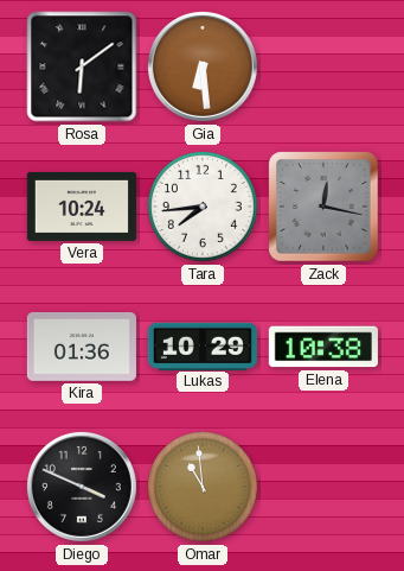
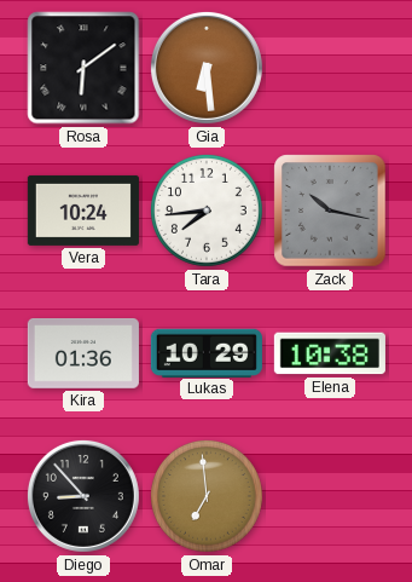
Zack: 12:17 -> 10:17
Diego: 3:49 -> 8:53
Omar: 10:59 -> 6:59
